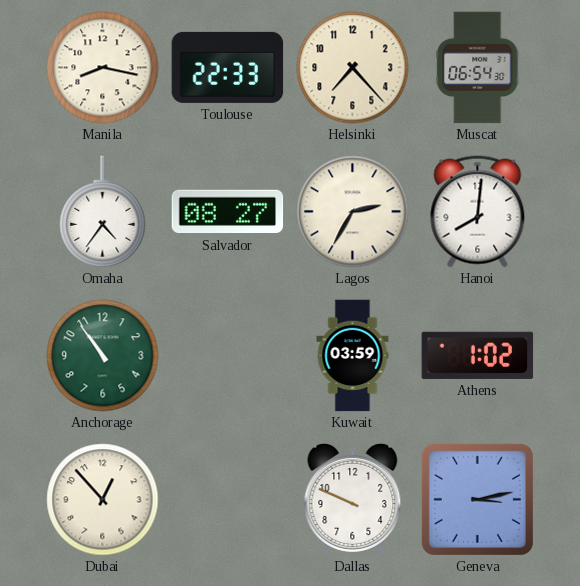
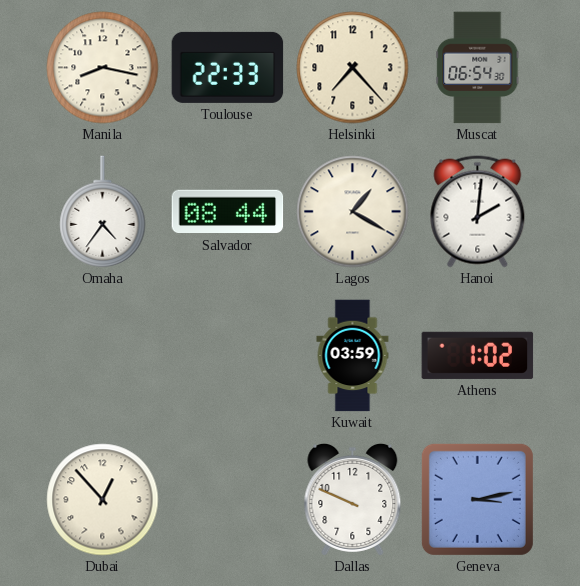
Salvador: 08:27 -> 08:44
Lagos: 2:35 -> 1:20
Hanoi: 8:01 -> 2:01
Anchorage: 10:54 -> none
